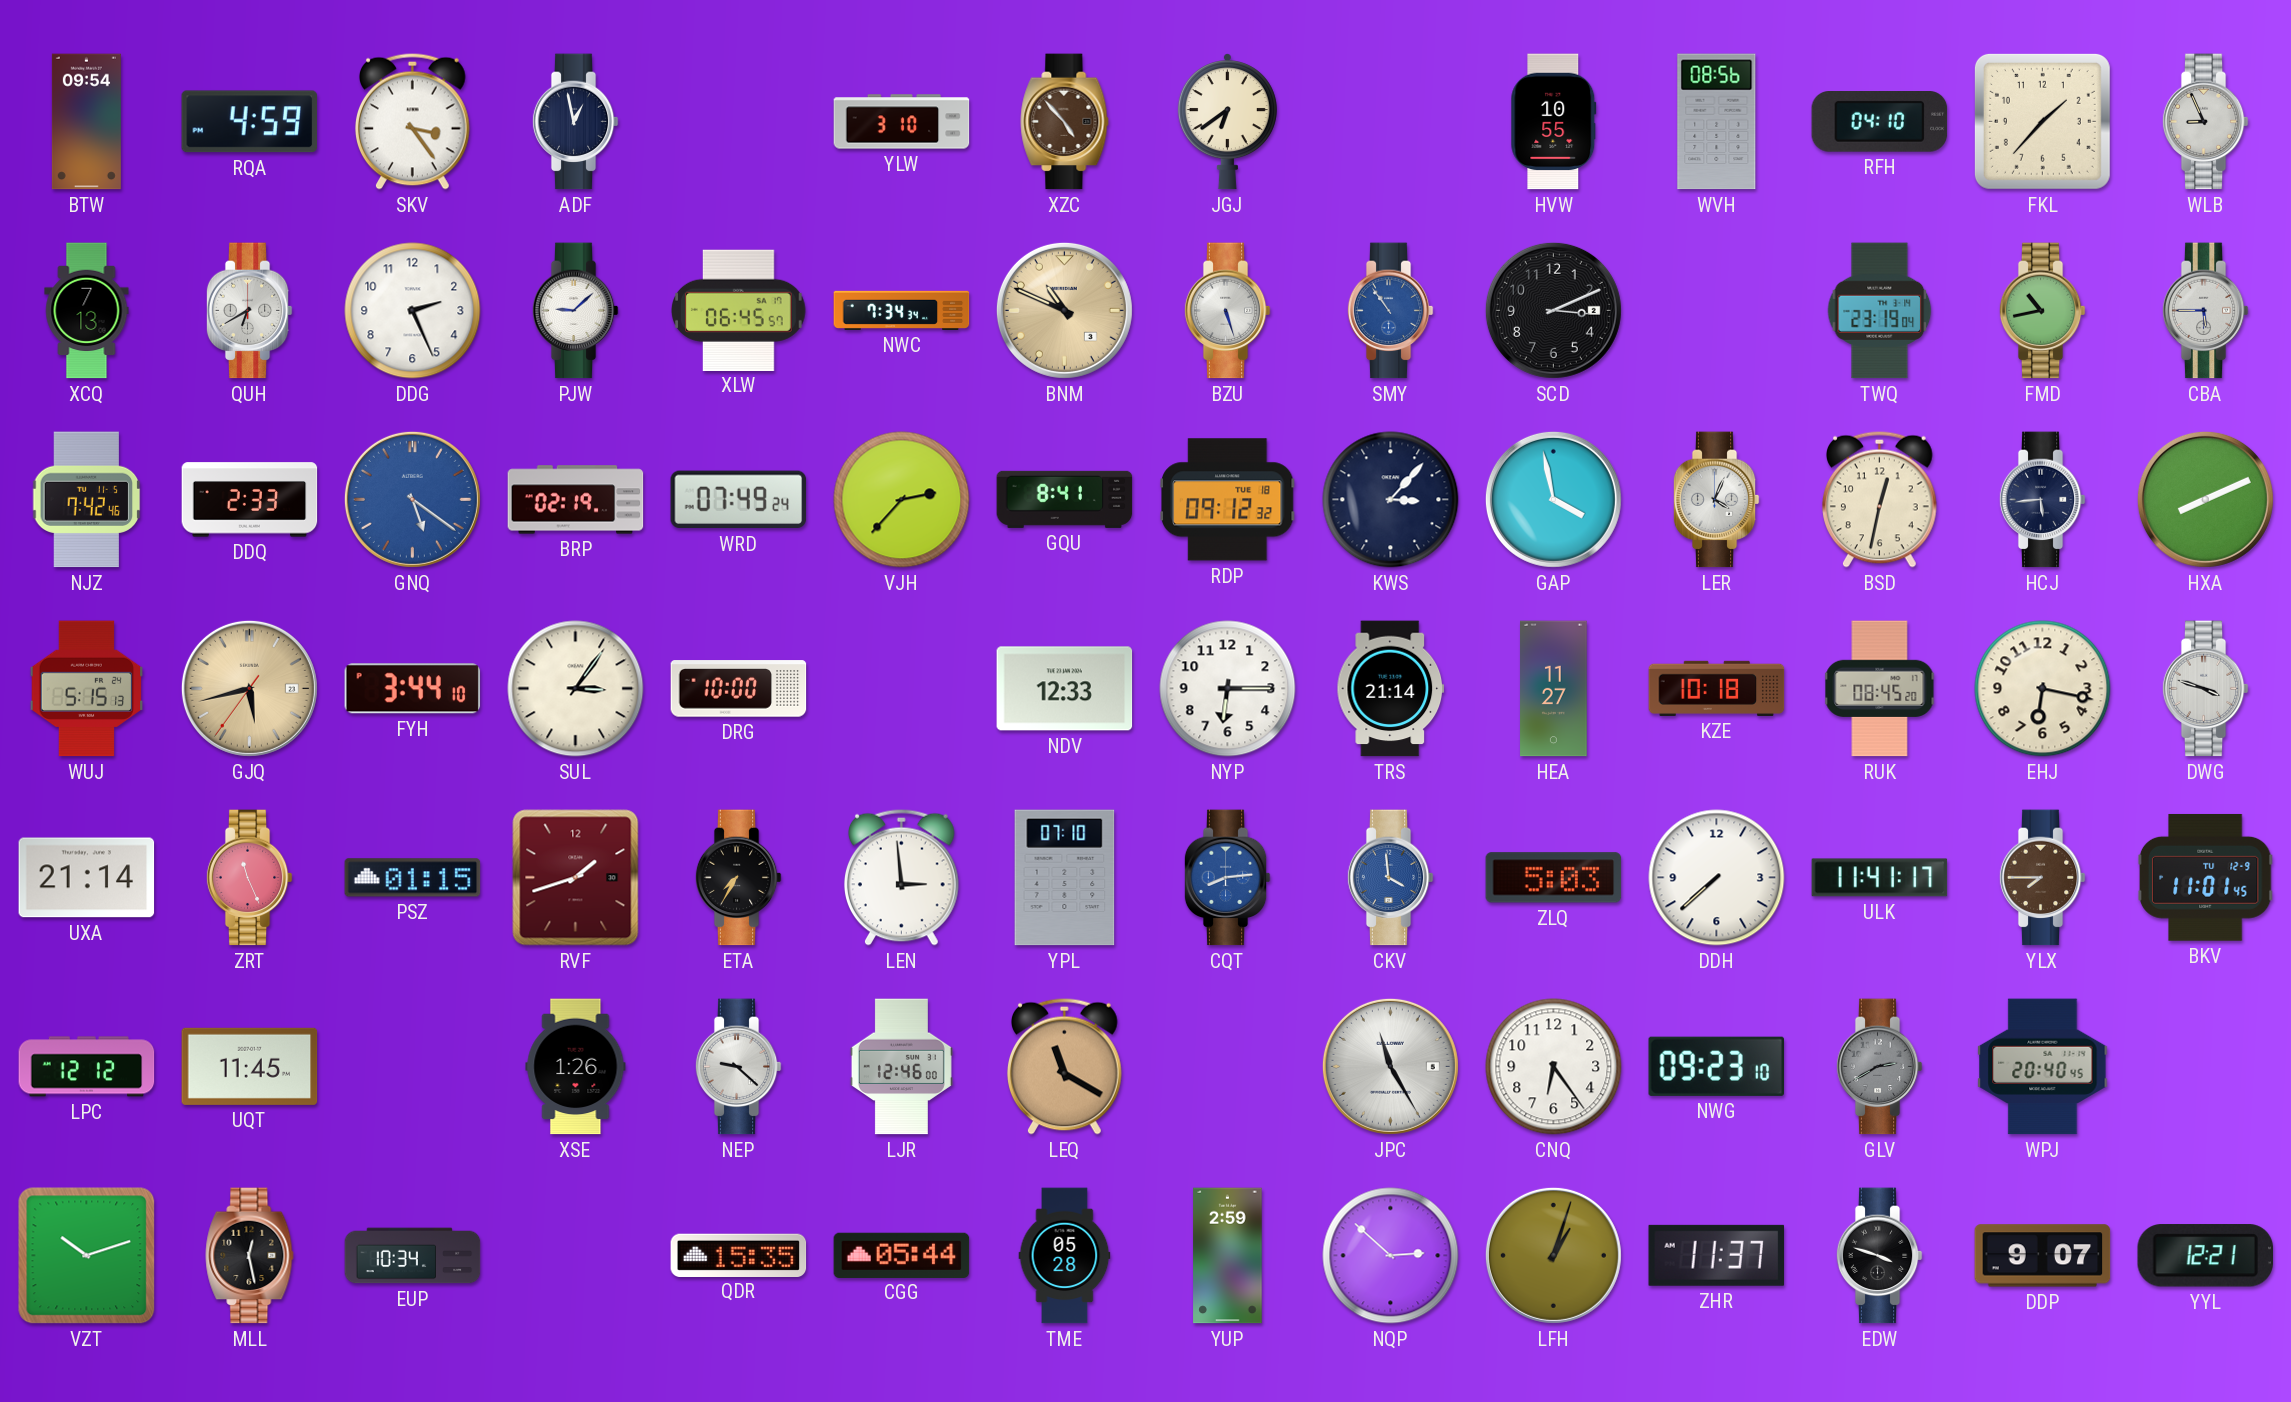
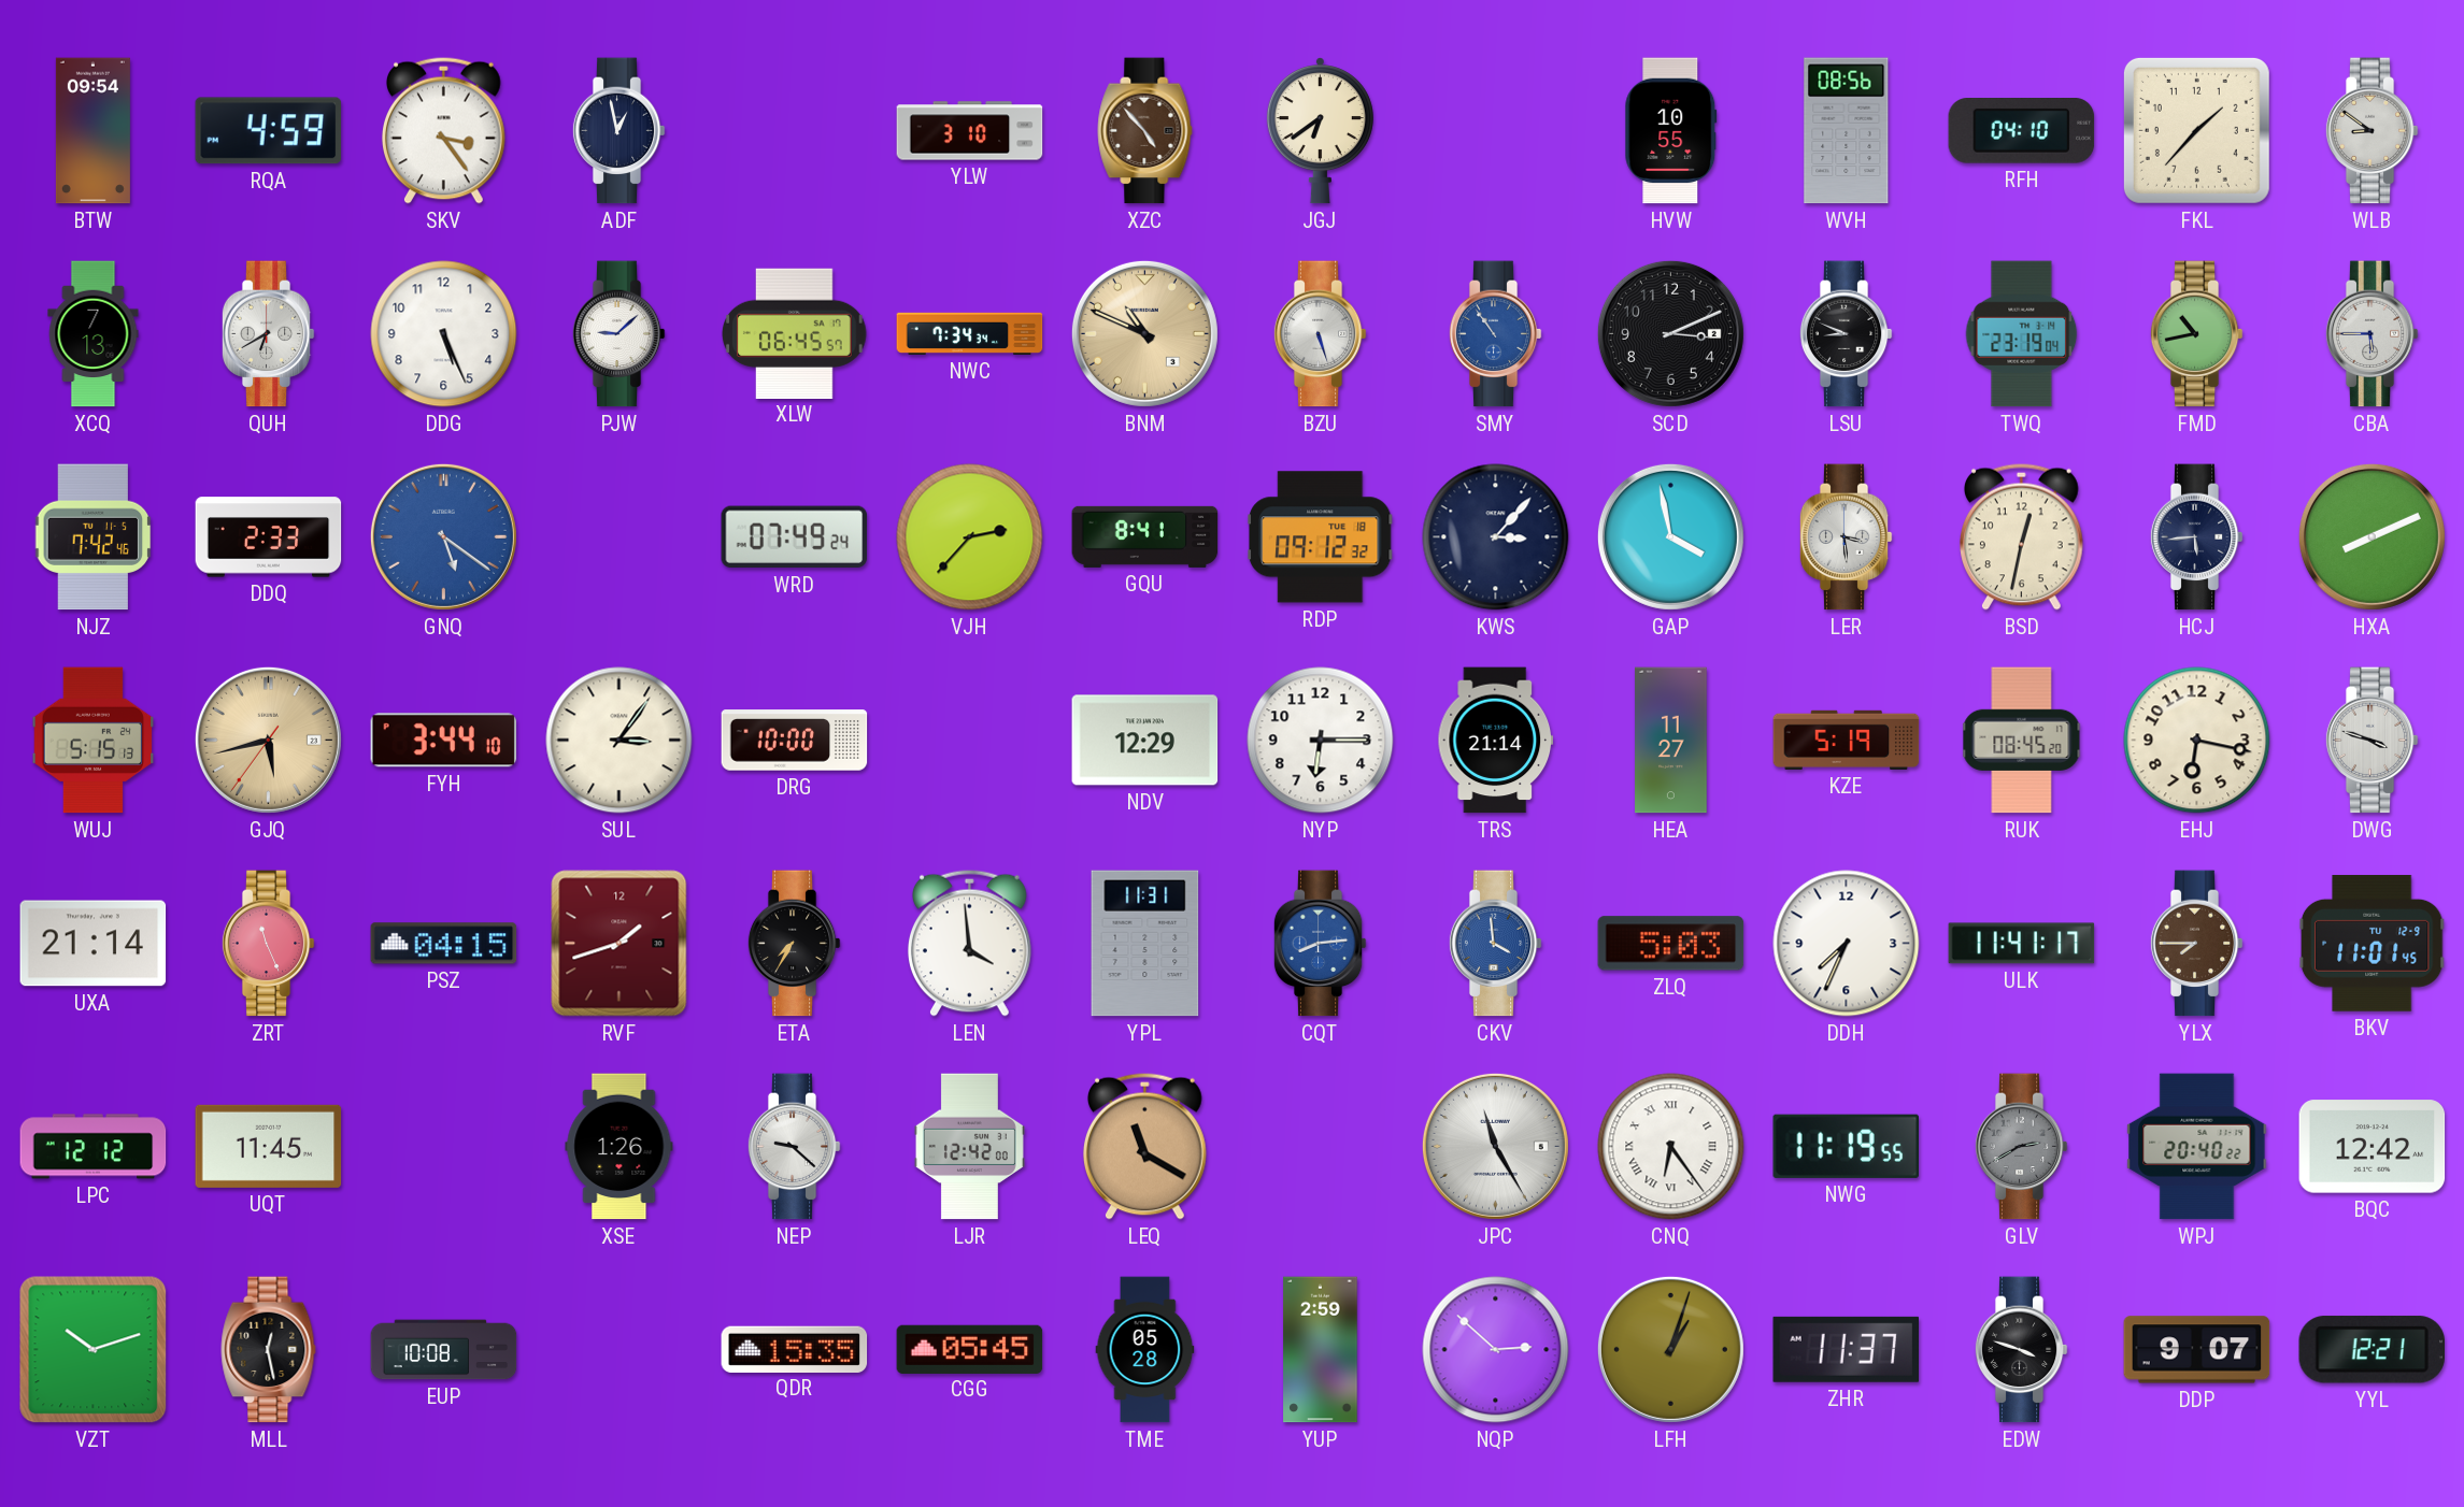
WLB: 8:56 -> 8:51
DDG: 2:26 -> 5:26
LSU: none -> 8:49
BRP: 02:19 -> none
LER: 4:04 -> 3:29
NDV: 12:33 -> 12:29
KZE: 10:18 -> 5:19
PSZ: 01:15 -> 04:15
LEN: 2:59 -> 3:59
YPL: 07:10 -> 11:31
DDH: 7:38 -> 7:34
LJR: 12:46 -> 12:42
CNQ numerals: Arabic -> Roman
NWG: 09:23 -> 11:19
WPJ: 20:40:45 -> 20:40:22
BQC: none -> 12:42
EUP: 10:34 -> 10:08
CGG: 05:44 -> 05:45
